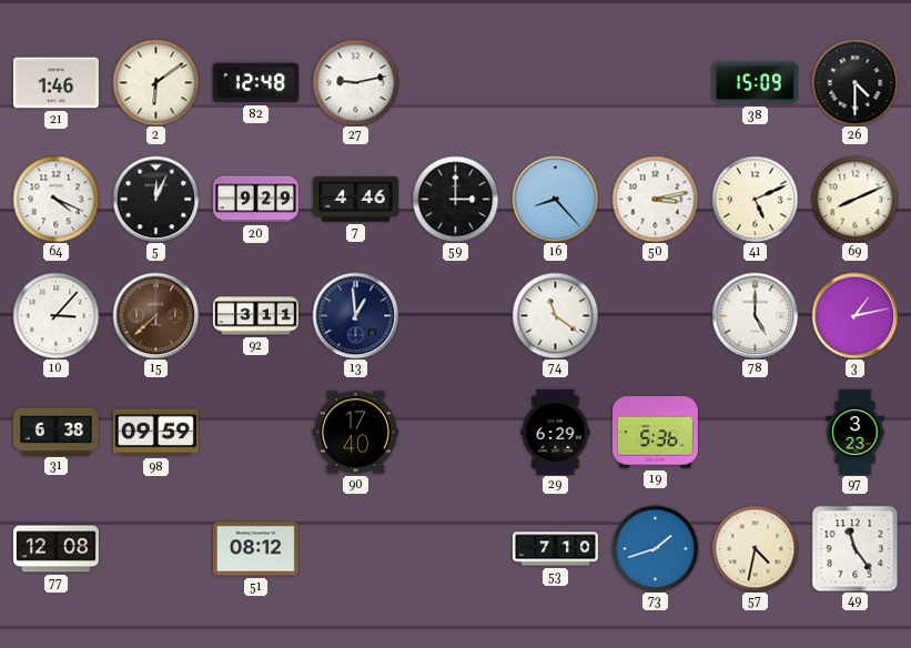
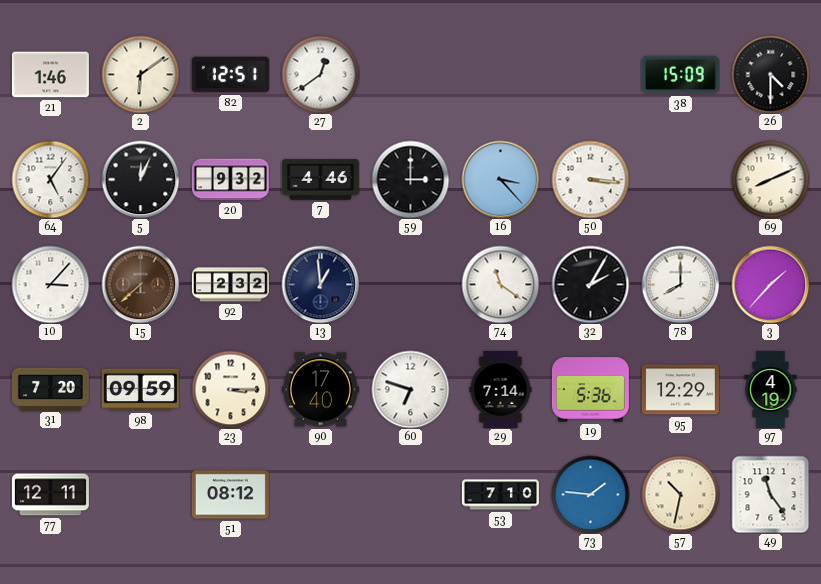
82: 12:48 -> 12:51
27: 9:13 -> 12:39
64: 4:19 -> 5:06
20: 9:29 -> 9:32
16: 8:23 -> 3:23
50: 3:13 -> 3:16
41: 5:11 -> none
92: 3:11 -> 2:32
32: none -> 2:05
78: 5:00 -> 8:00
3: 1:13 -> 1:37
31: 6:38 -> 7:20
23: none -> 3:15
60: none -> 6:48
29: 6:29 -> 7:14
95: none -> 12:29
97: 3:23 -> 4:19
77: 12:08 -> 12:11
73: 1:42 -> 1:46
57: 4:32 -> 10:32
